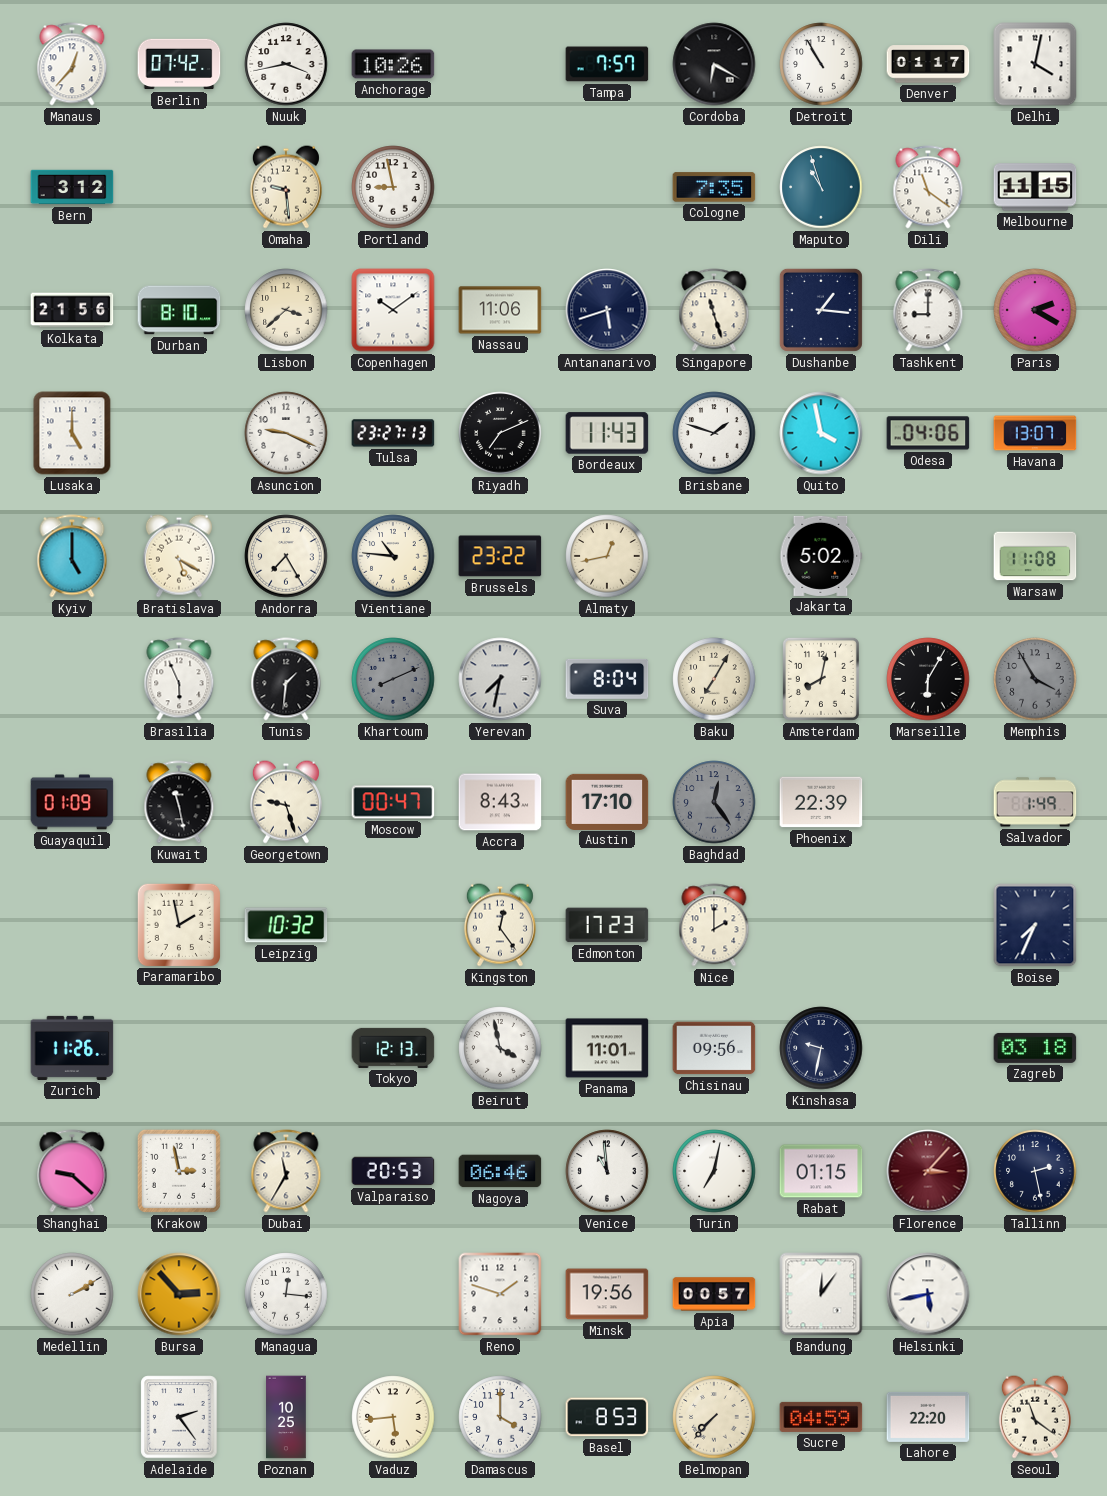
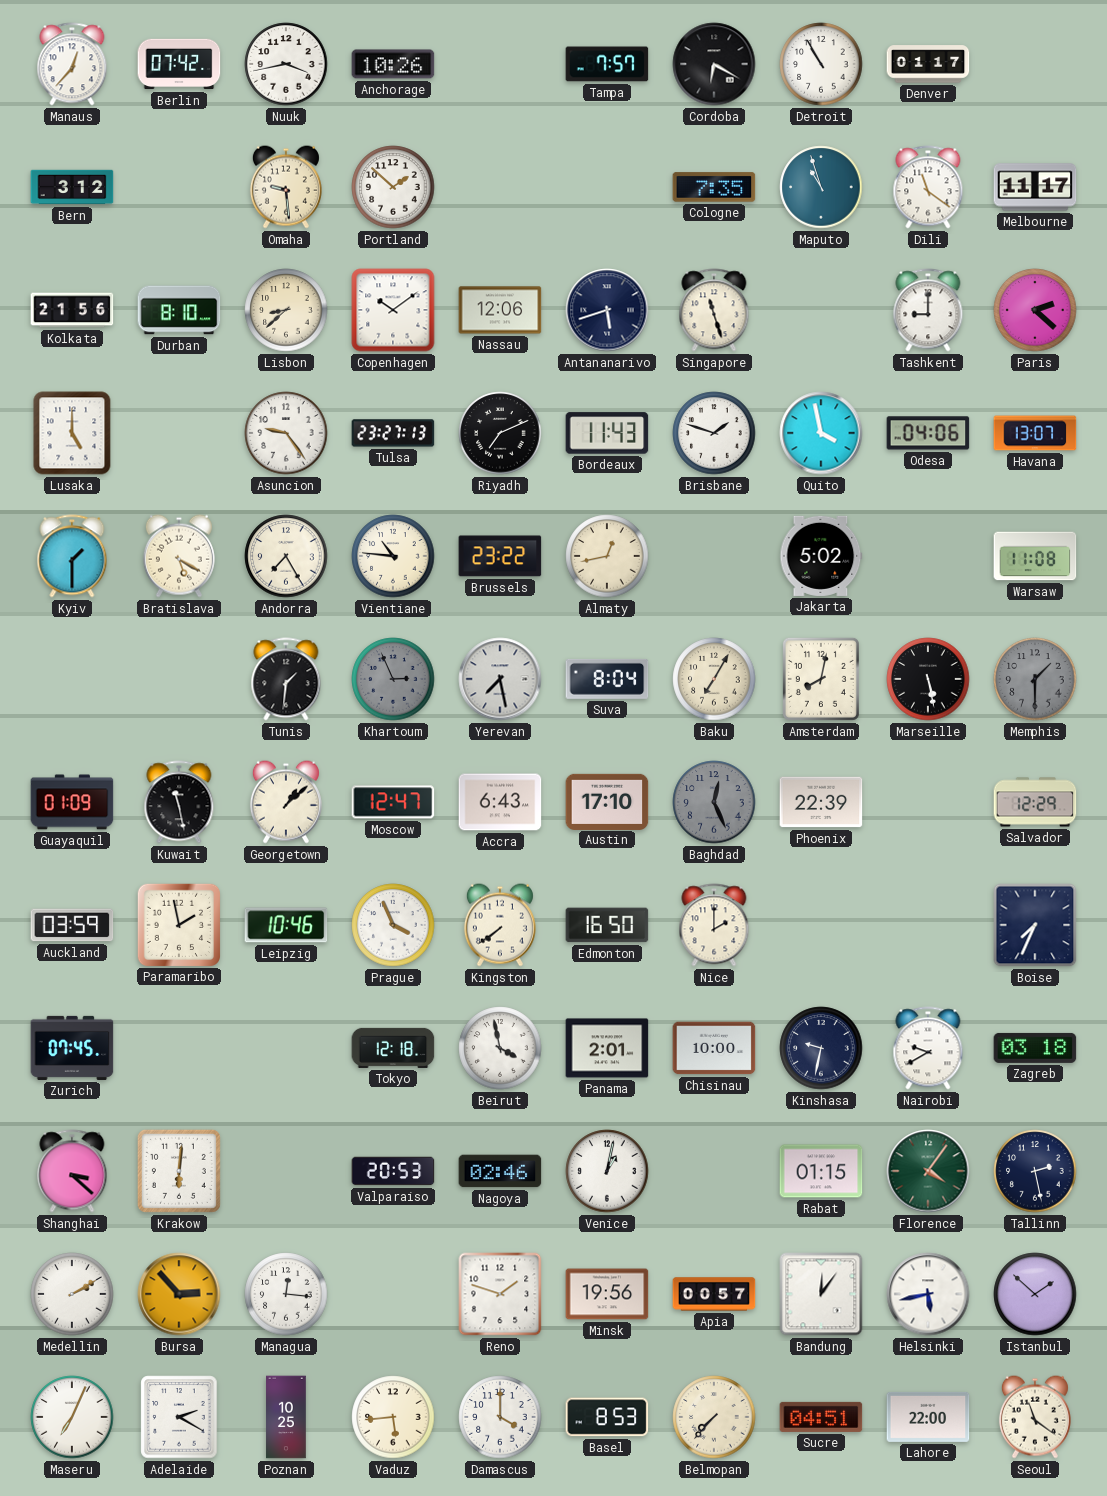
Delhi: 4:02 -> none
Portland: 8:58 -> 1:52
Melbourne: 11:15 -> 11:17
Lisbon: 3:38 -> 8:38
Nassau: 11:06 -> 12:06
Dushanbe: 1:16 -> none
Paris: 2:20 -> 2:22
Asuncion: 9:19 -> 9:24
Kyiv: 5:00 -> 1:30
Brasilia: 5:56 -> none
Khartoum: 8:11 -> 2:56
Yerevan: 7:32 -> 7:28
Marseille: 6:05 -> 5:28
Memphis: 3:55 -> 1:30
Georgetown: 9:27 -> 1:08
Moscow: 00:47 -> 12:47
Accra: 8:43 -> 6:43
Baghdad: 12:24 -> 12:26
Salvador: 1:49 -> 12:29
Auckland: none -> 03:59
Leipzig: 10:32 -> 10:46
Prague: none -> 3:56
Kingston: 12:24 -> 7:39
Edmonton: 17:23 -> 16:50
Zurich: 11:26 -> 07:45
Tokyo: 12:13 -> 12:18
Panama: 11:01 -> 2:01
Chisinau: 09:56 -> 10:00
Nairobi: none -> 9:40
Shanghai: 9:22 -> 3:22
Krakow: 2:58 -> 6:01
Dubai: 11:35 -> none
Nagoya: 06:46 -> 02:46
Venice: 10:59 -> 1:02
Turin: 7:02 -> none
Florence: 3:07 -> 4:06
Florence dial: burgundy -> green
Istanbul: none -> 1:52
Maseru: none -> 7:04
Adelaide: 2:24 -> 2:20
Sucre: 04:59 -> 04:51
Lahore: 22:20 -> 22:00
